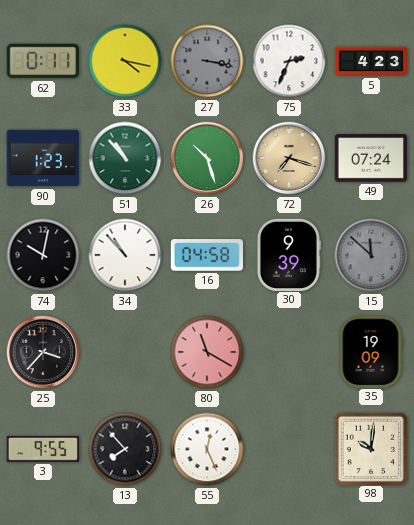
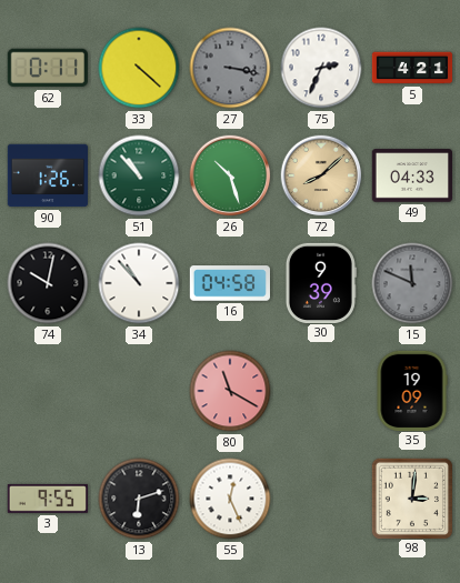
33: 4:17 -> 4:22
5: 4:23 -> 4:21
90: 1:23 -> 1:26
72: 7:18 -> 8:08
49: 07:24 -> 04:33
15: 11:52 -> 11:49
25: 3:37 -> none
13: 7:53 -> 6:12
98: 10:01 -> 3:01
